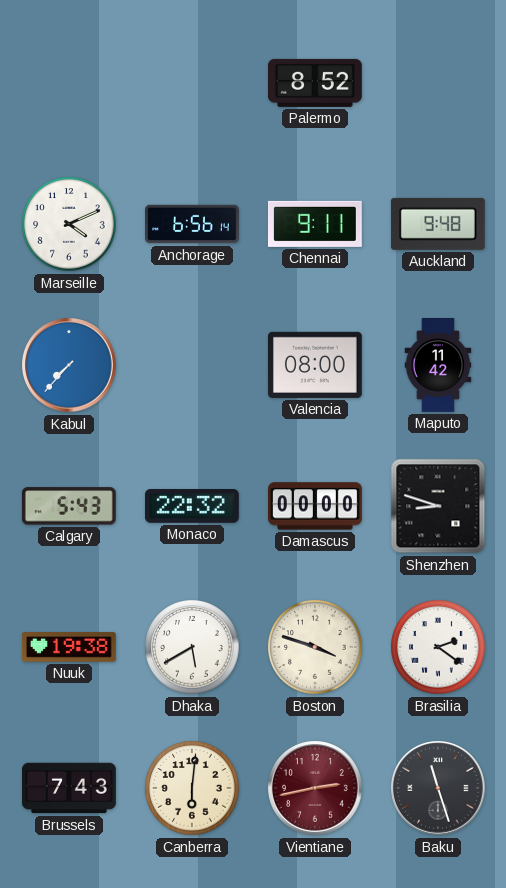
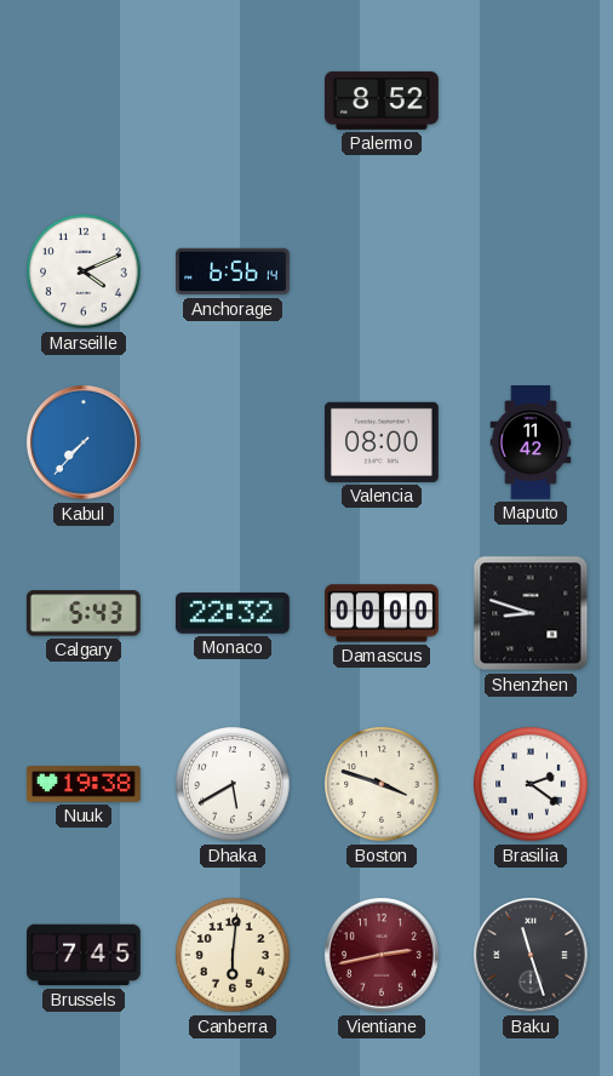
Chennai: 9:11 -> none
Auckland: 9:48 -> none
Brussels: 7:43 -> 7:45
